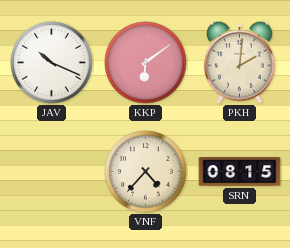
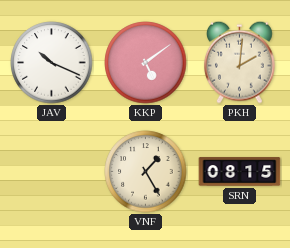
KKP: 6:09 -> 5:09
VNF: 4:37 -> 1:25
